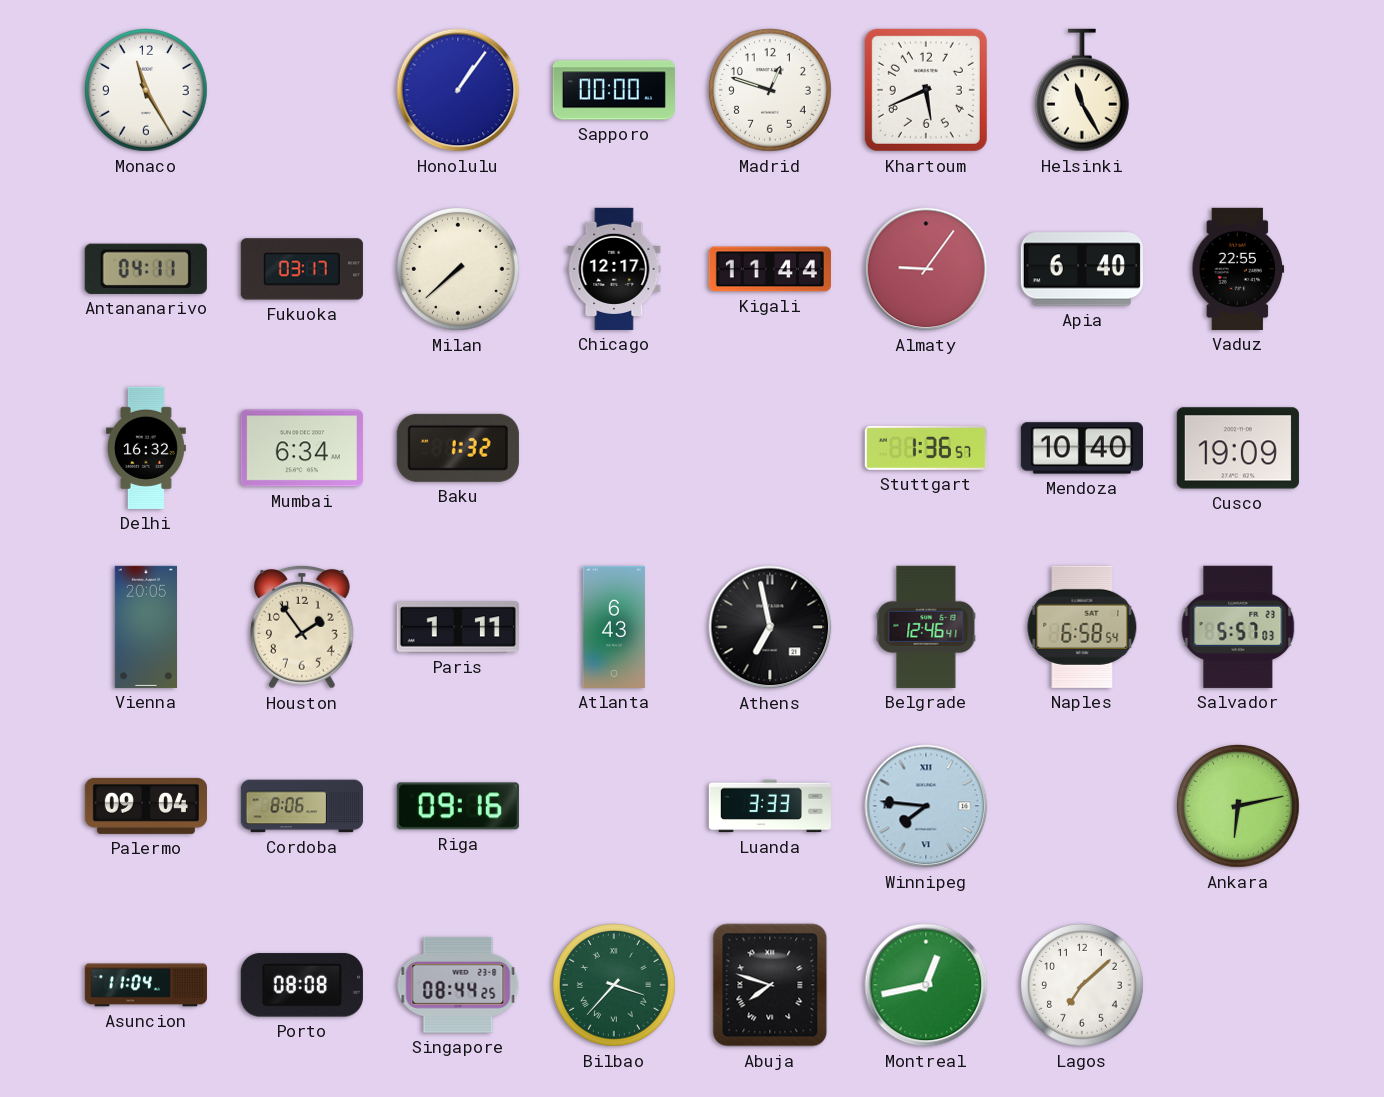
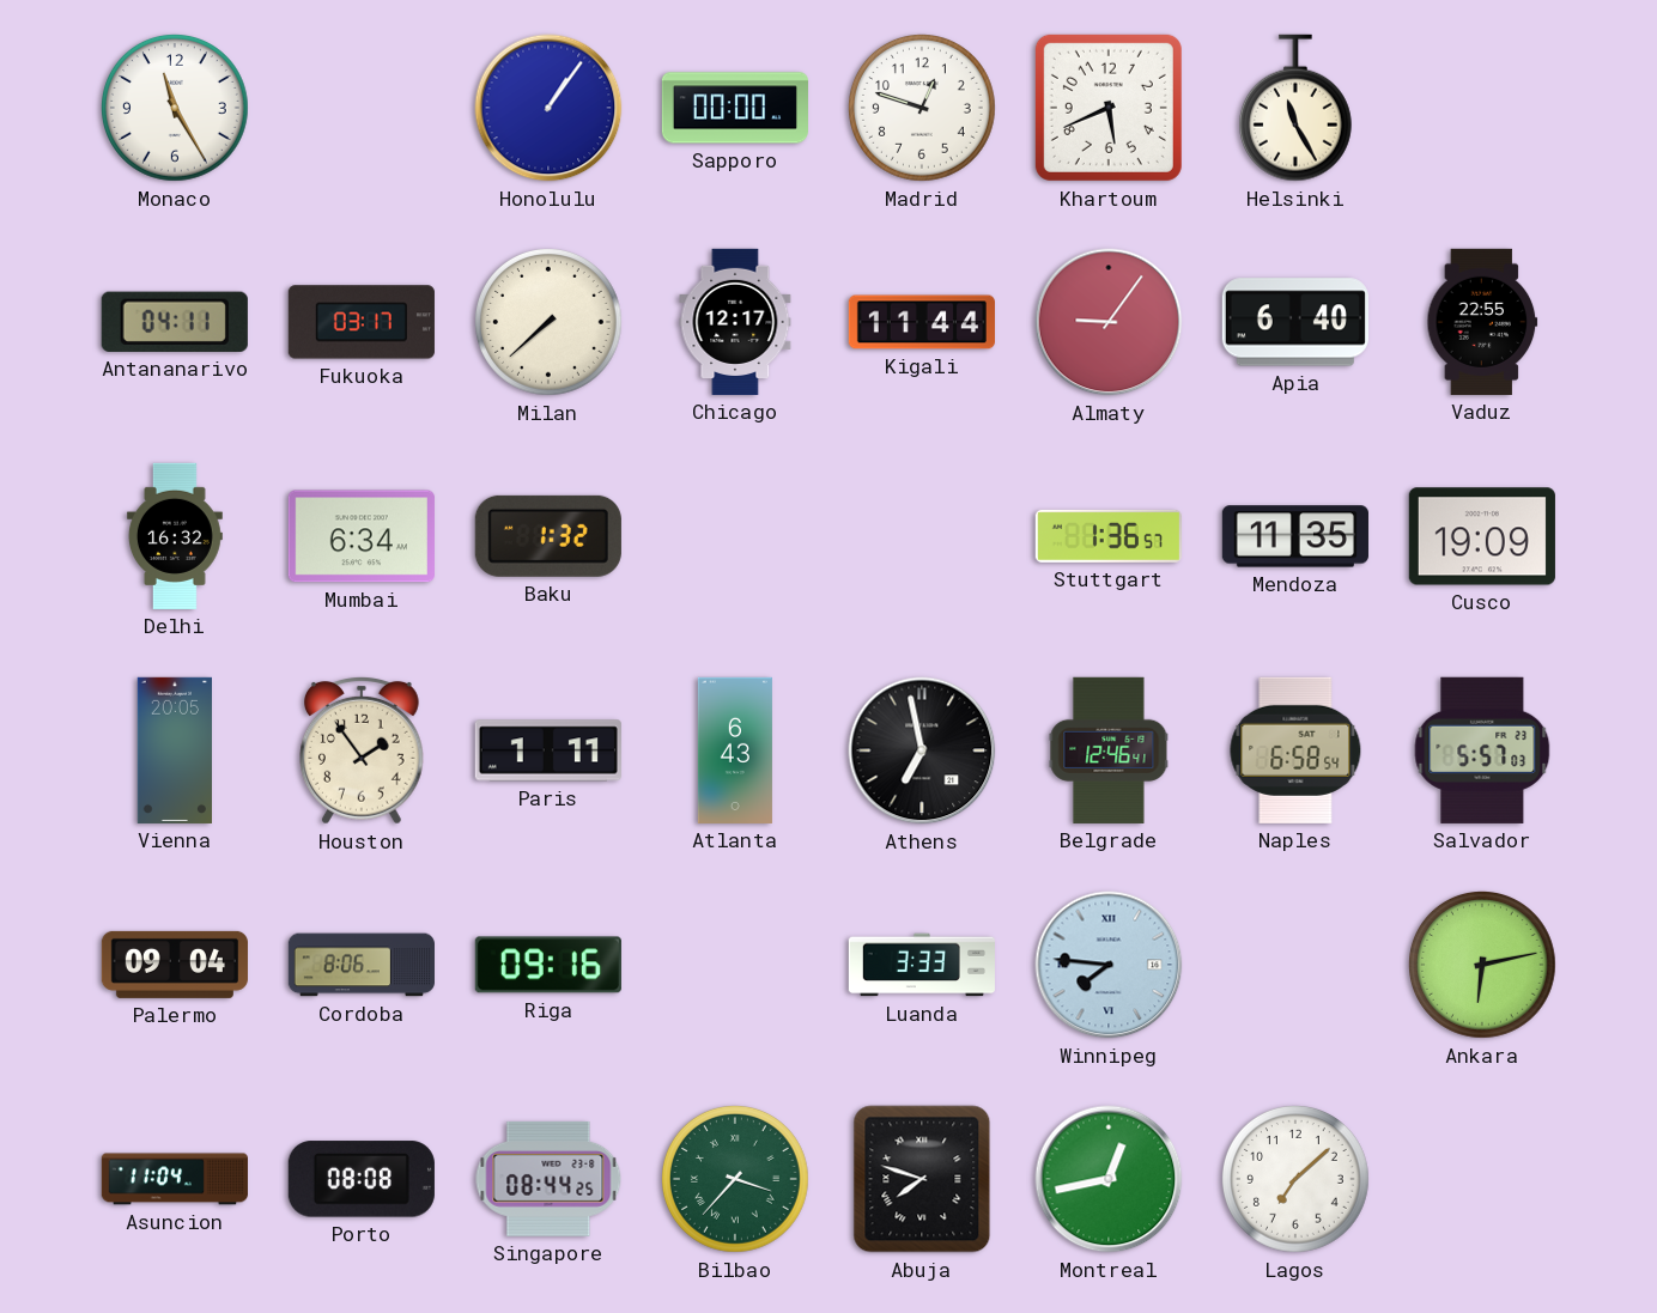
Mendoza: 10:40 -> 11:35
